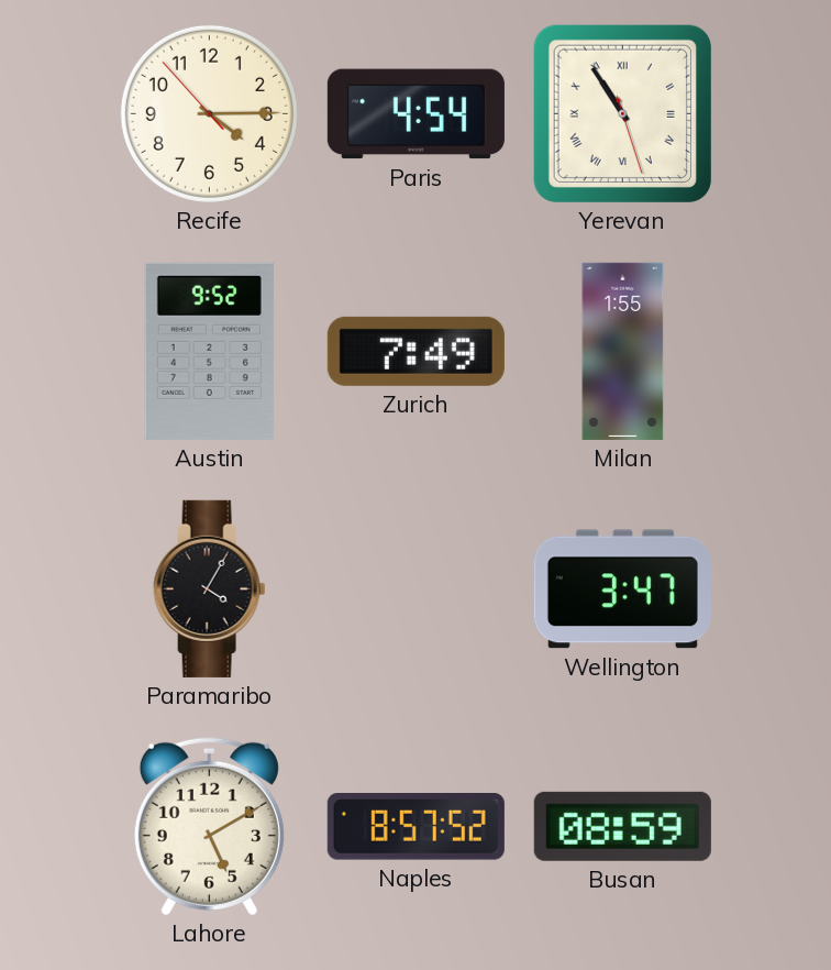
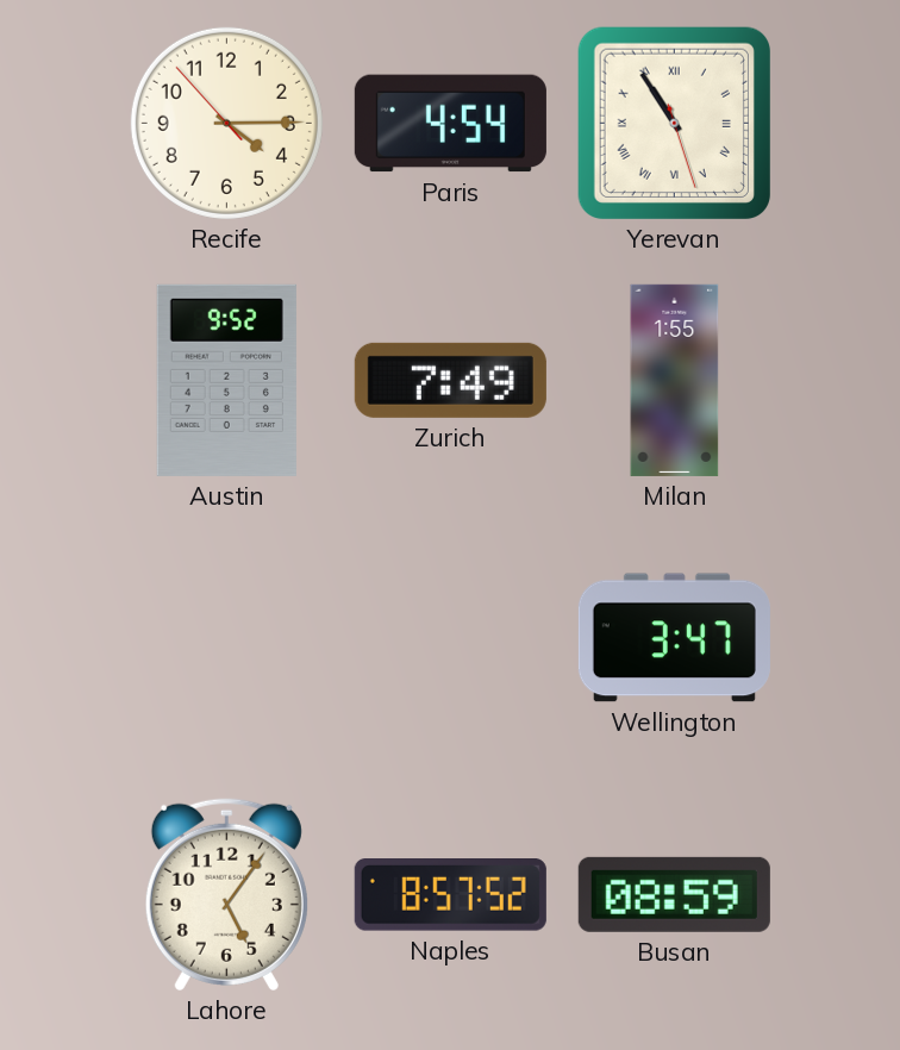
Paramaribo: 4:05 -> none
Lahore: 5:10 -> 5:06
